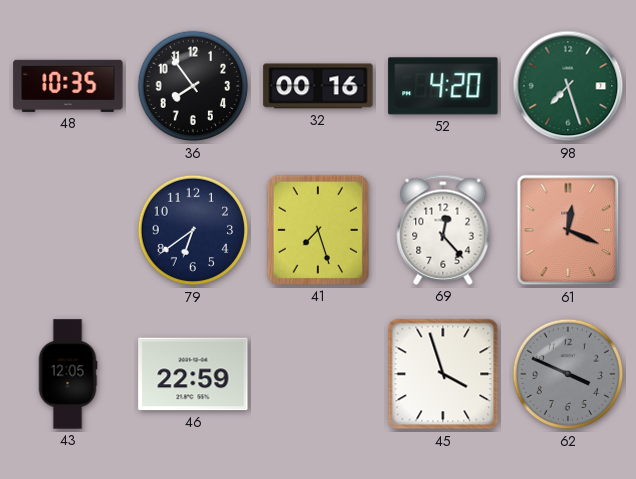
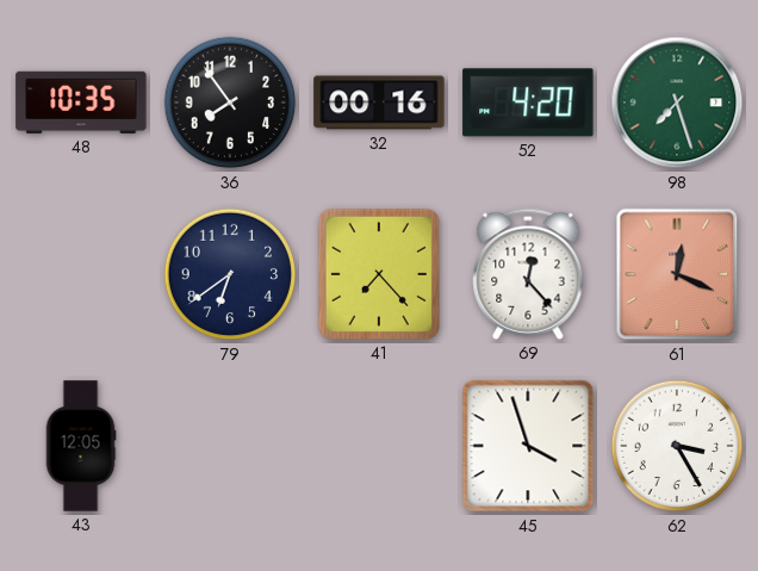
41: 7:27 -> 7:23
46: 22:59 -> none
62: 3:49 -> 3:25
62 dial: grey -> white
